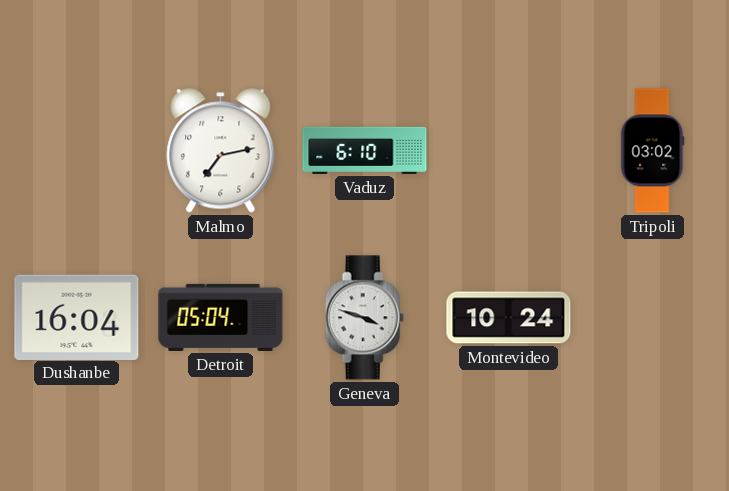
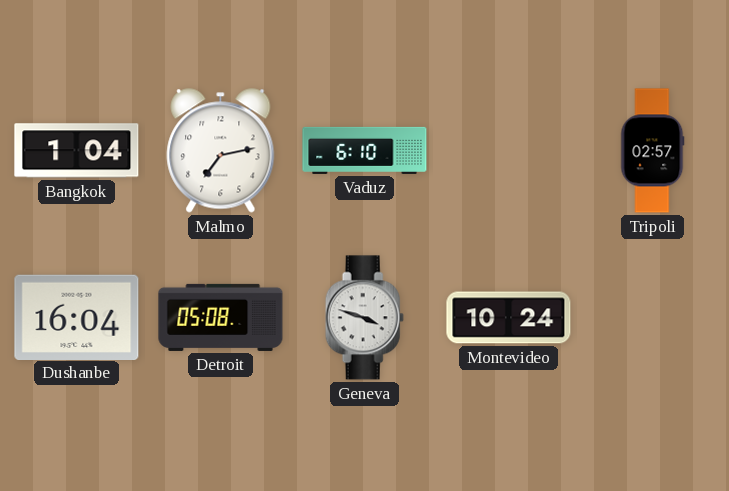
Bangkok: none -> 1:04
Tripoli: 03:02 -> 02:57
Detroit: 05:04 -> 05:08
